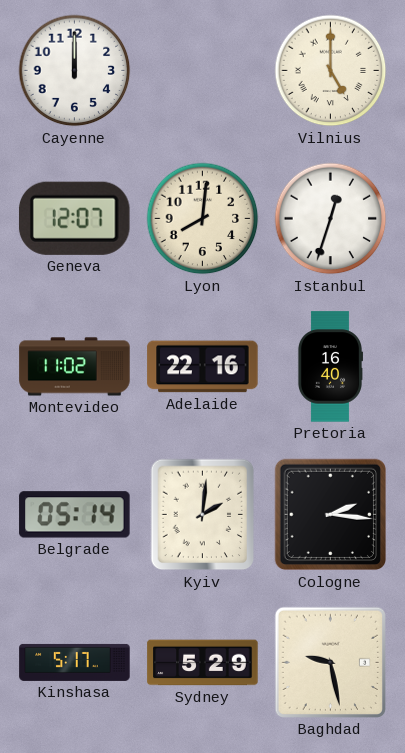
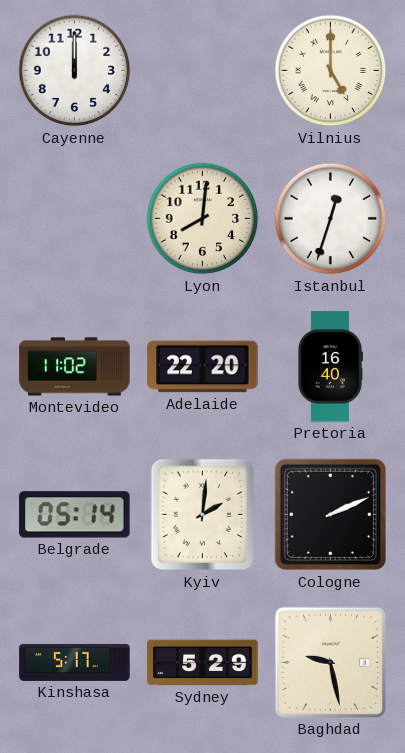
Geneva: 12:07 -> none
Adelaide: 22:16 -> 22:20
Cologne: 2:16 -> 2:11
